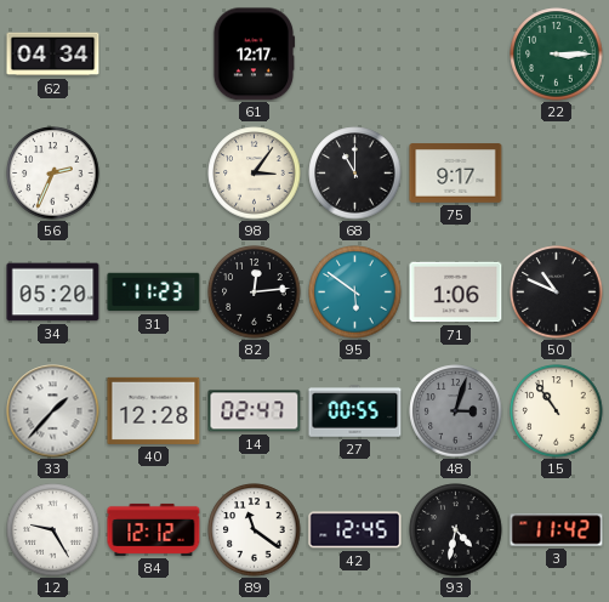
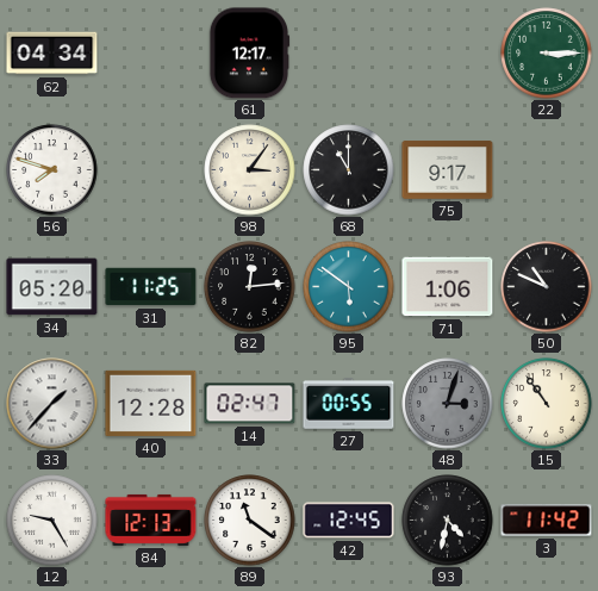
56: 2:34 -> 7:48
31: 11:23 -> 11:25
84: 12:12 -> 12:13
